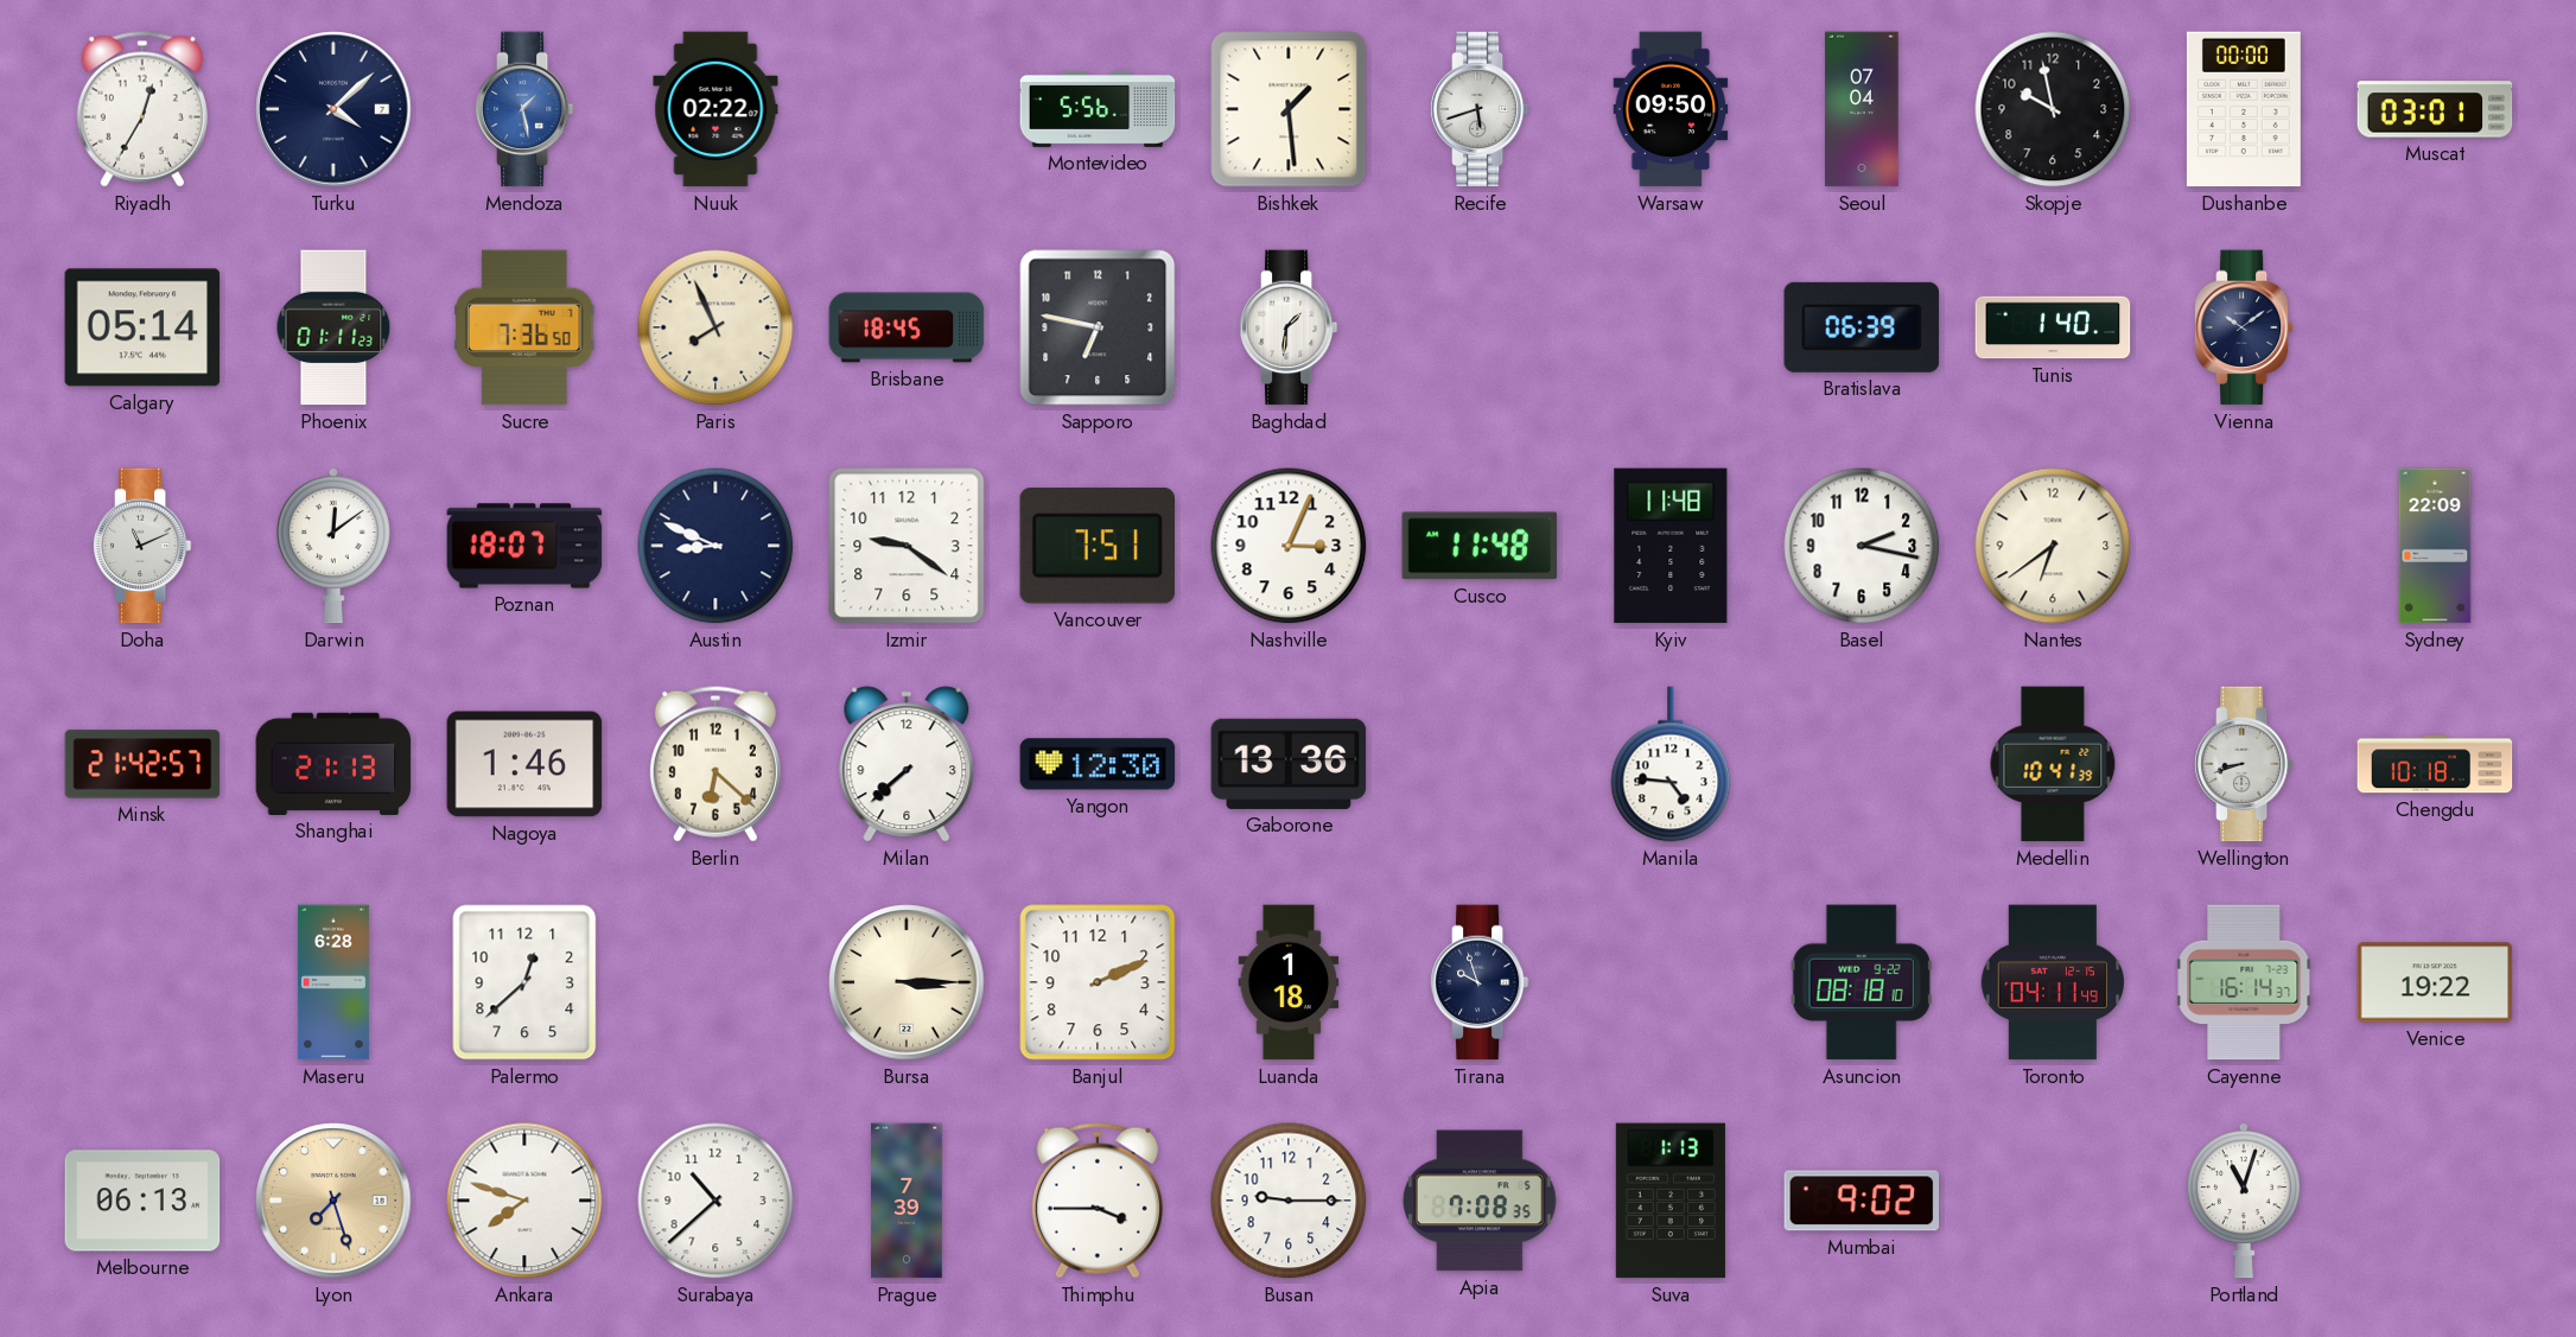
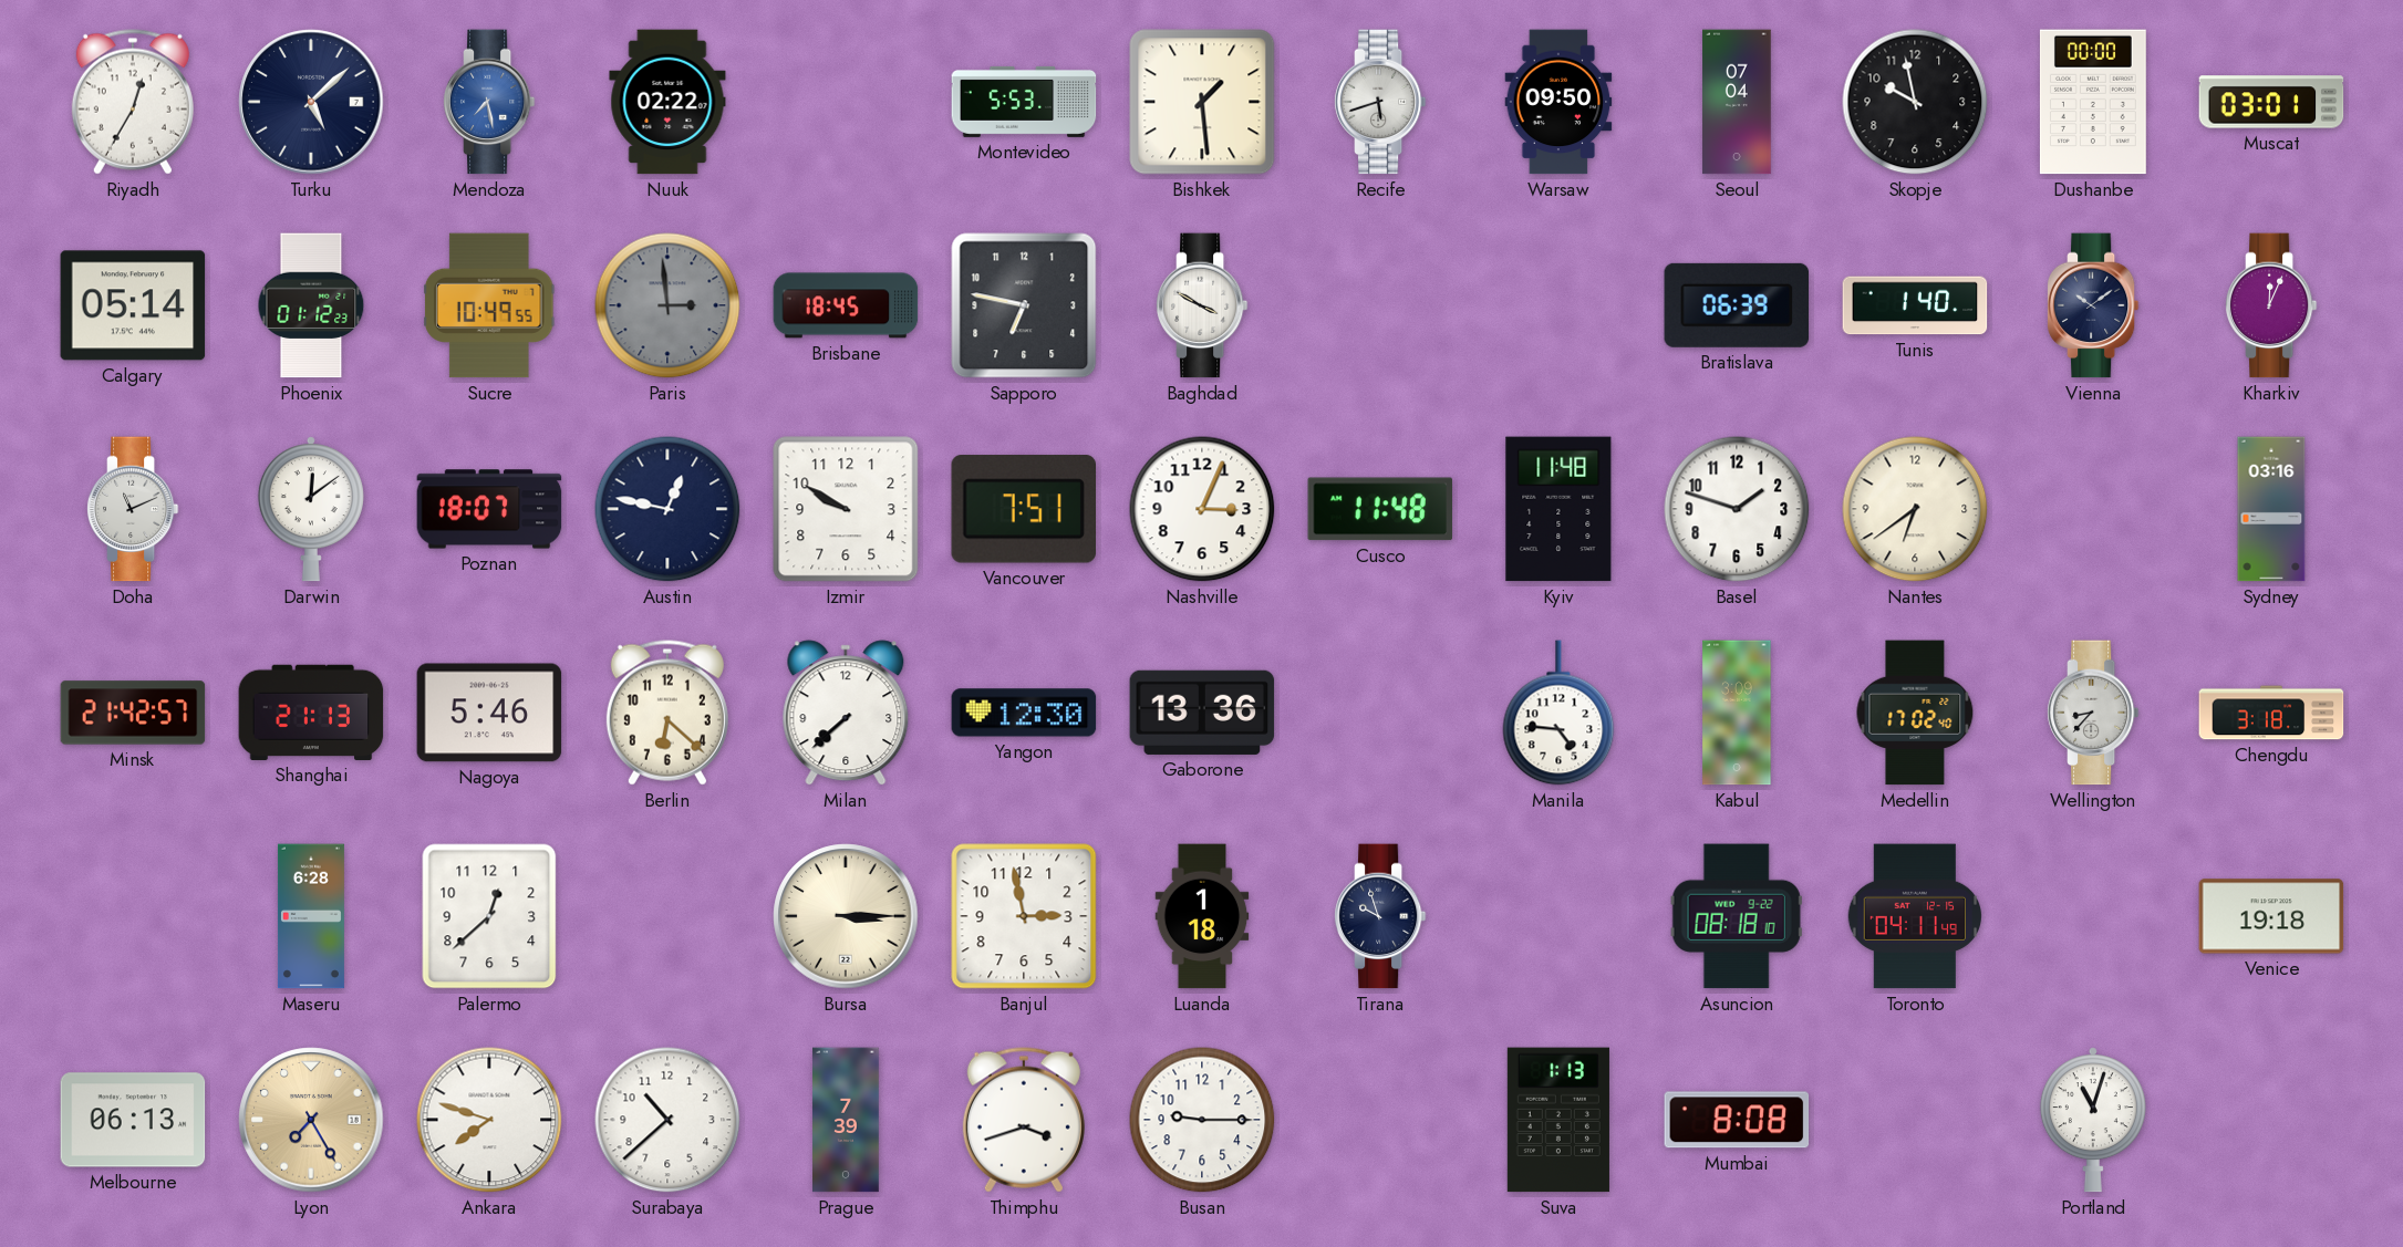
Turku: 4:08 -> 5:08
Mendoza: 1:28 -> 7:28
Montevideo: 5:56 -> 5:53
Phoenix: 01:11 -> 01:12
Sucre: 7:36 -> 10:49
Paris: 7:56 -> 2:59
Paris dial: cream -> grey
Baghdad: 1:31 -> 3:50
Kharkiv: none -> 12:04
Austin: 8:49 -> 12:47
Izmir: 9:21 -> 9:50
Basel: 2:17 -> 1:48
Sydney: 22:09 -> 03:16
Nagoya: 1:46 -> 5:46
Kabul: none -> 3:09
Medellin: 10:41 -> 17:02
Wellington: 8:42 -> 8:37
Chengdu: 10:18 -> 3:18
Banjul: 2:11 -> 2:58
Cayenne: 16:14 -> none
Venice: 19:22 -> 19:18
Lyon: 7:27 -> 7:25
Thimphu: 3:45 -> 3:42
Apia: 7:08 -> none
Mumbai: 9:02 -> 8:08
